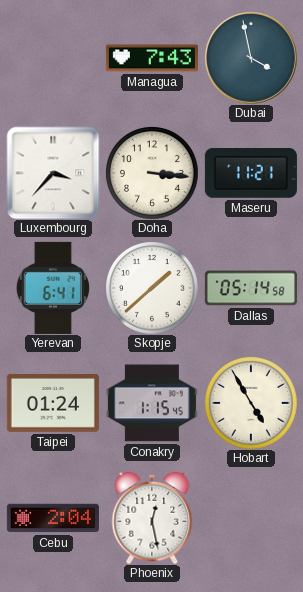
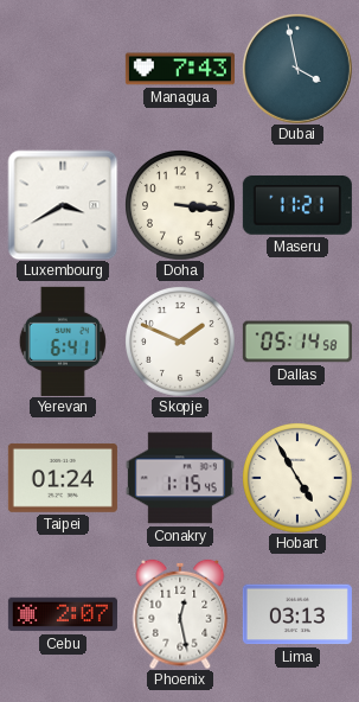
Luxembourg: 3:37 -> 3:40
Skopje: 1:38 -> 1:49
Cebu: 2:04 -> 2:07
Lima: none -> 03:13
